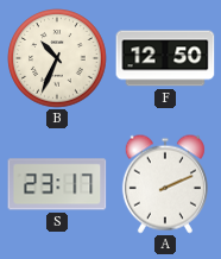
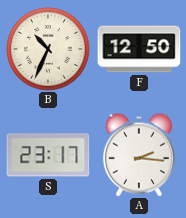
A: 2:11 -> 2:16
